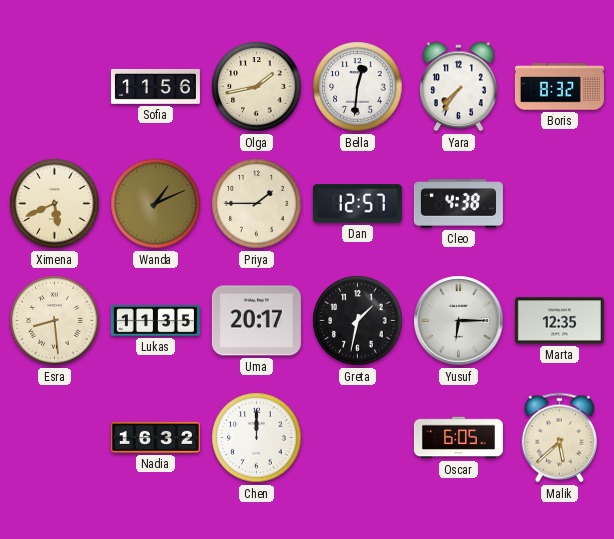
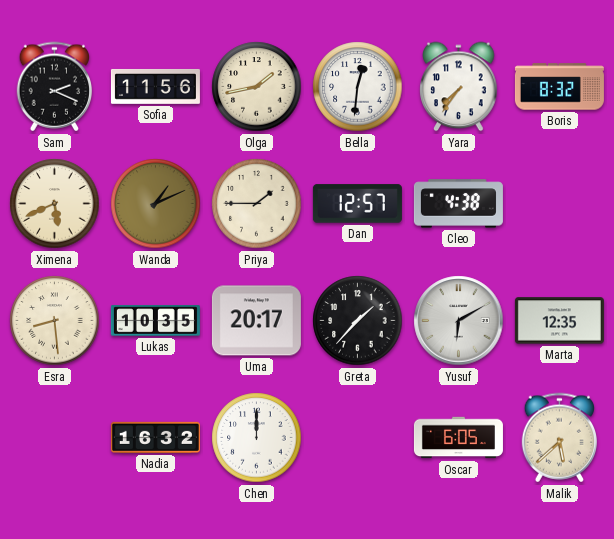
Sam: none -> 2:19
Lukas: 11:35 -> 10:35
Greta: 1:32 -> 1:37
Yusuf: 6:15 -> 6:10
